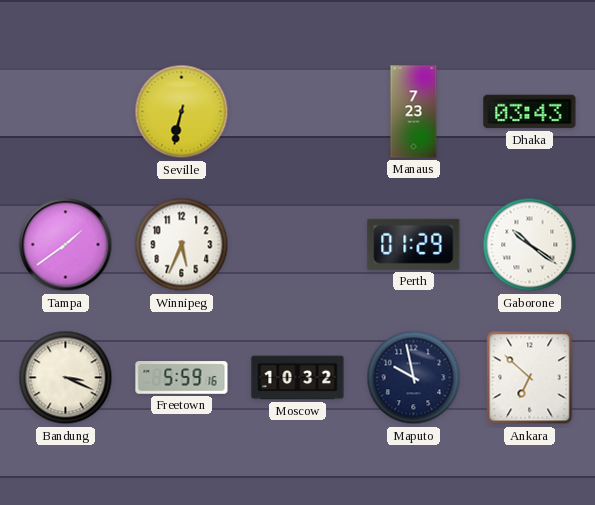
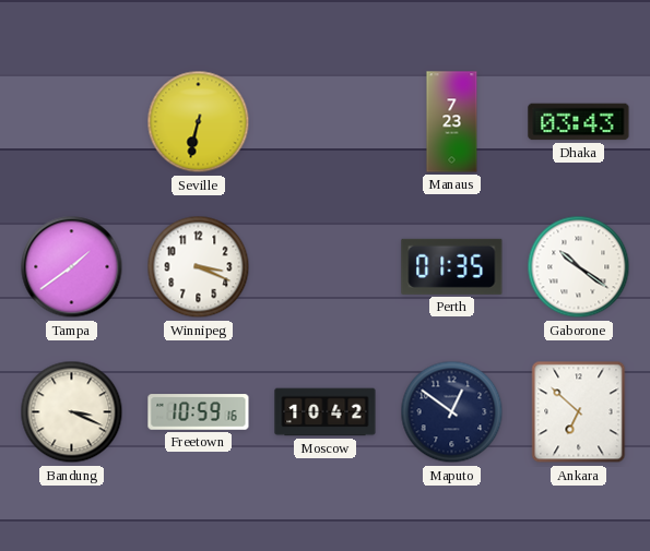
Winnipeg: 5:34 -> 3:19
Perth: 01:29 -> 01:35
Freetown: 5:59 -> 10:59
Moscow: 10:32 -> 10:42
Maputo: 9:58 -> 12:51
